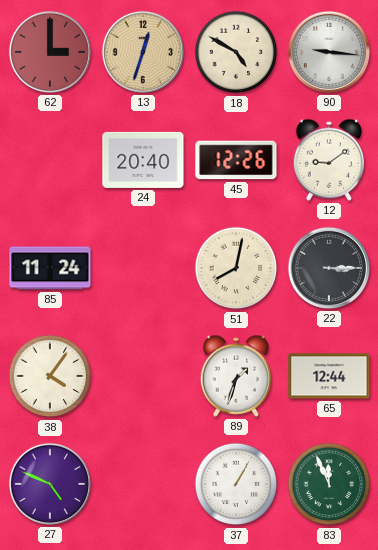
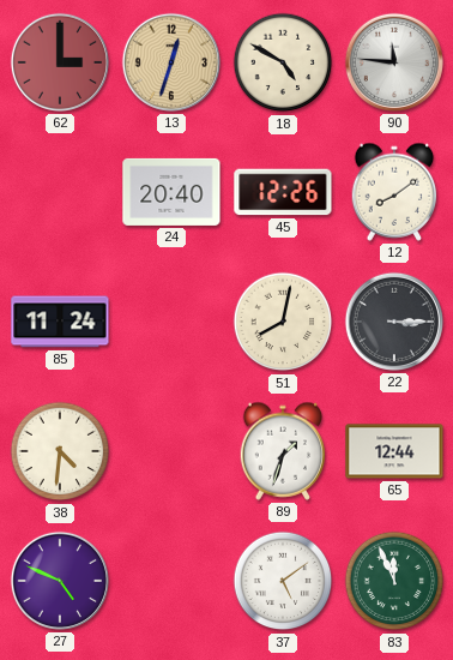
90: 9:16 -> 11:46
12: 9:09 -> 8:09
38: 4:06 -> 4:31
37: 1:05 -> 5:09
